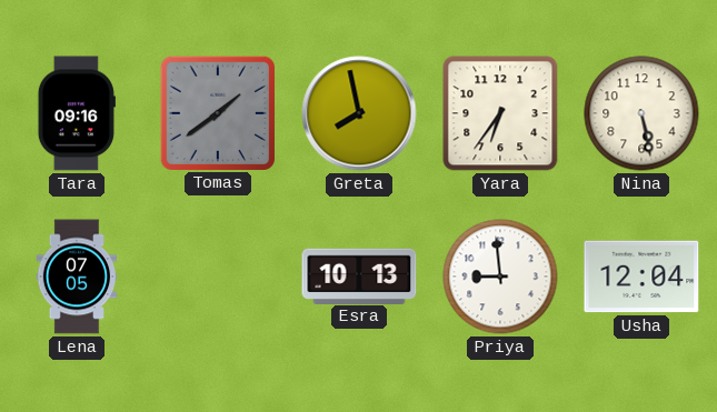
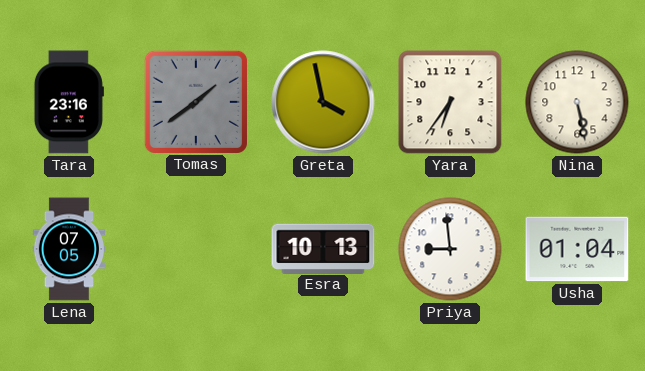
Tara: 09:16 -> 23:16
Greta: 7:58 -> 3:58
Usha: 12:04 -> 01:04
